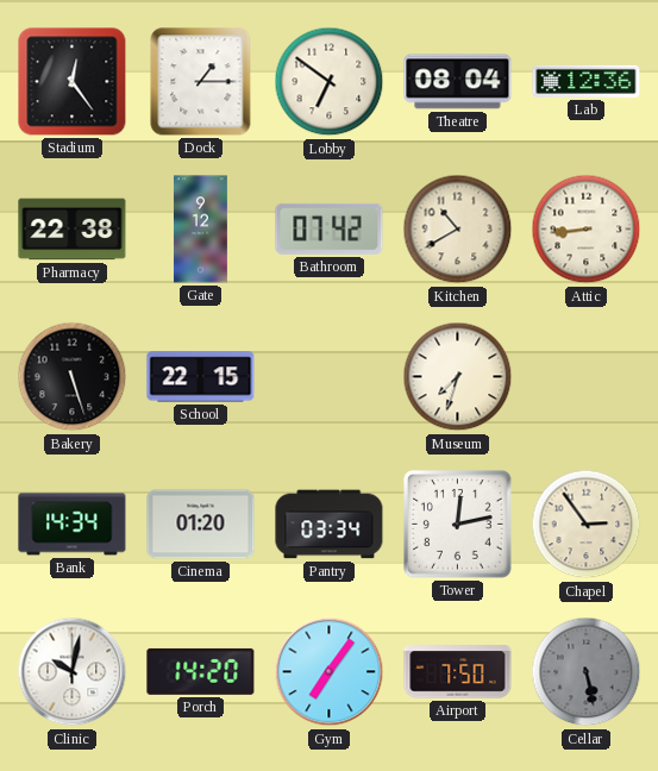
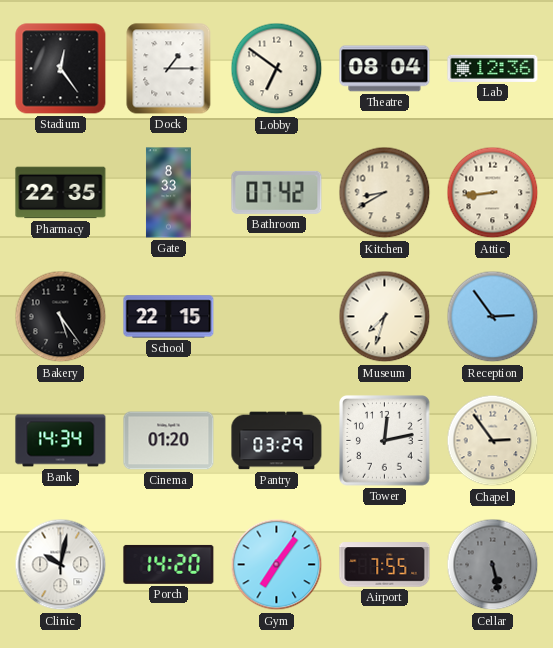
Pharmacy: 22:38 -> 22:35
Gate: 9:12 -> 8:33
Kitchen: 10:40 -> 8:40
Bakery: 5:27 -> 5:24
Reception: none -> 2:54
Pantry: 03:34 -> 03:29
Airport: 7:50 -> 7:55
